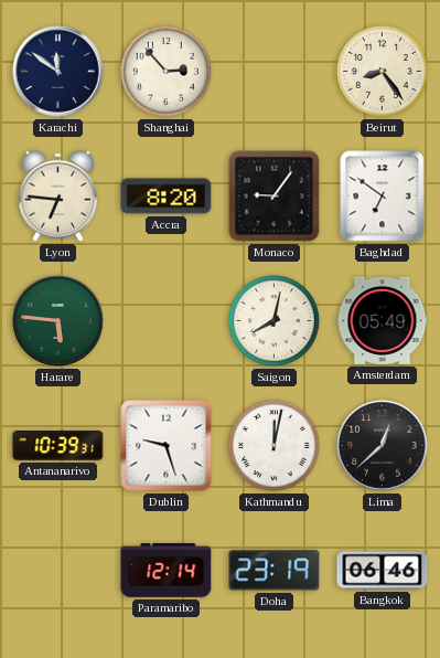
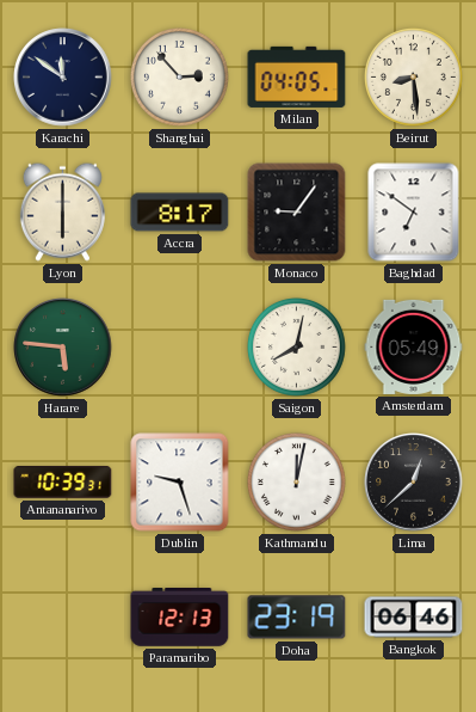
Milan: none -> 04:05
Beirut: 8:24 -> 8:29
Lyon: 6:46 -> 6:00
Accra: 8:20 -> 8:17
Paramaribo: 12:14 -> 12:13
